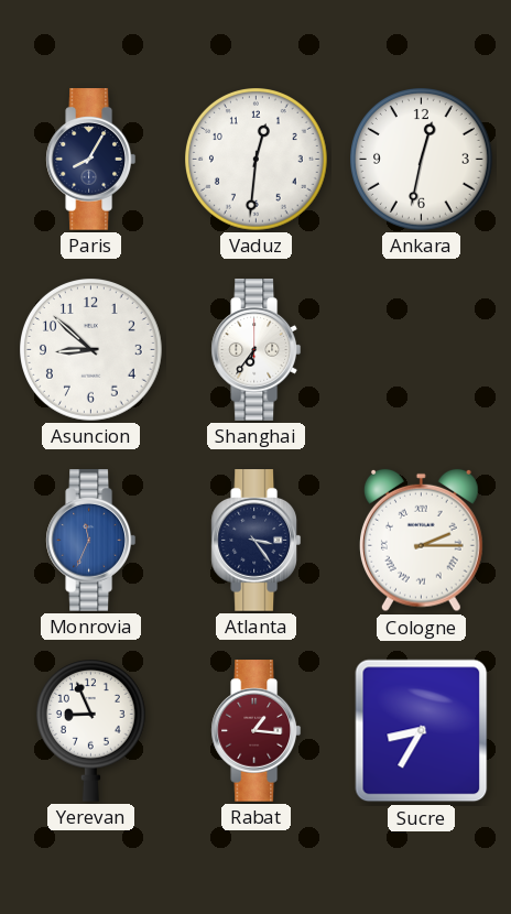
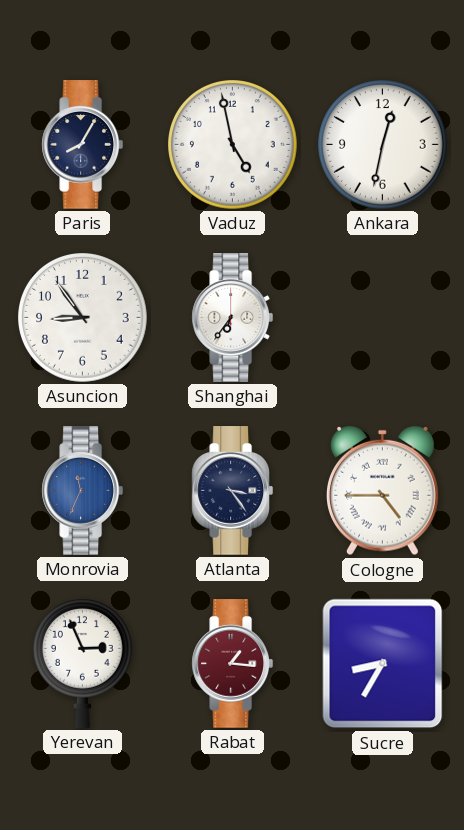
Vaduz: 12:31 -> 4:58
Asuncion: 8:52 -> 8:54
Cologne: 2:15 -> 4:45
Yerevan: 8:56 -> 2:56
